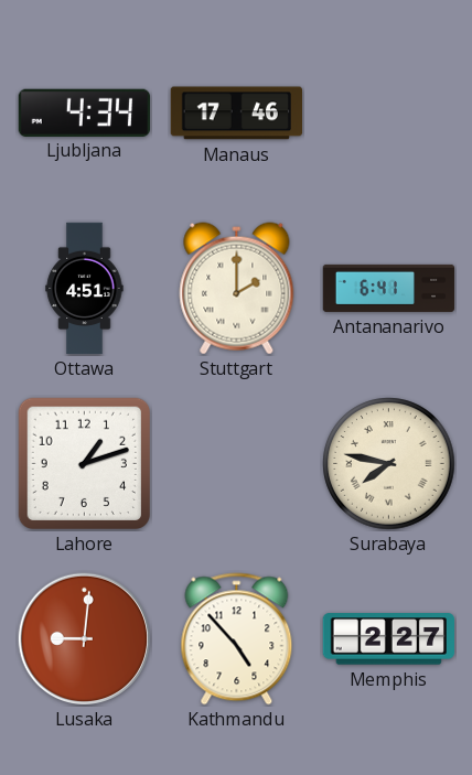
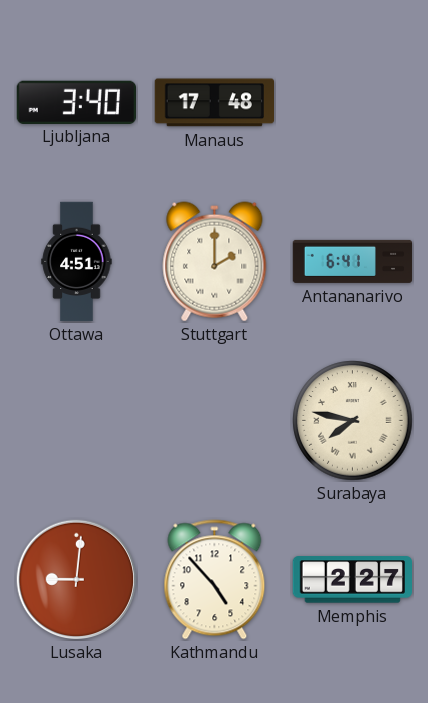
Ljubljana: 4:34 -> 3:40
Manaus: 17:46 -> 17:48
Lahore: 1:12 -> none
